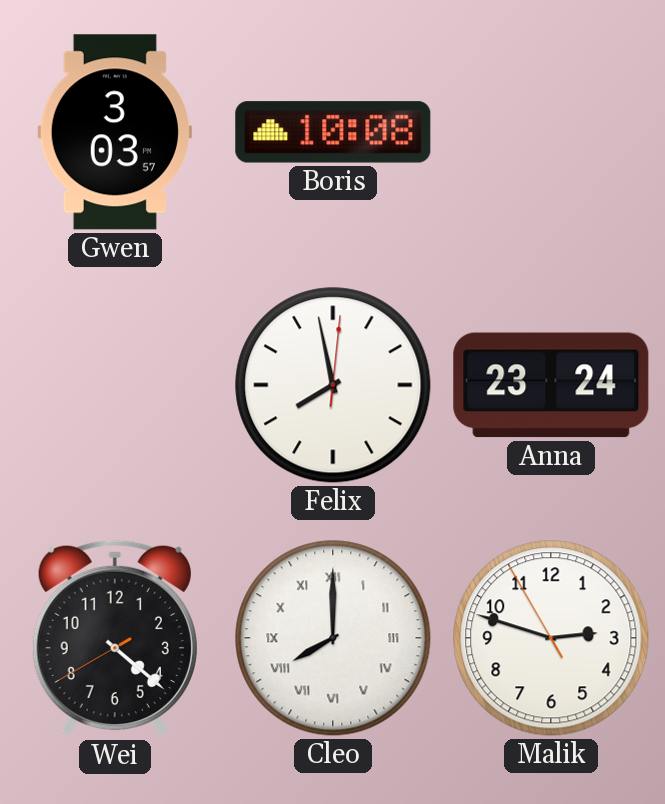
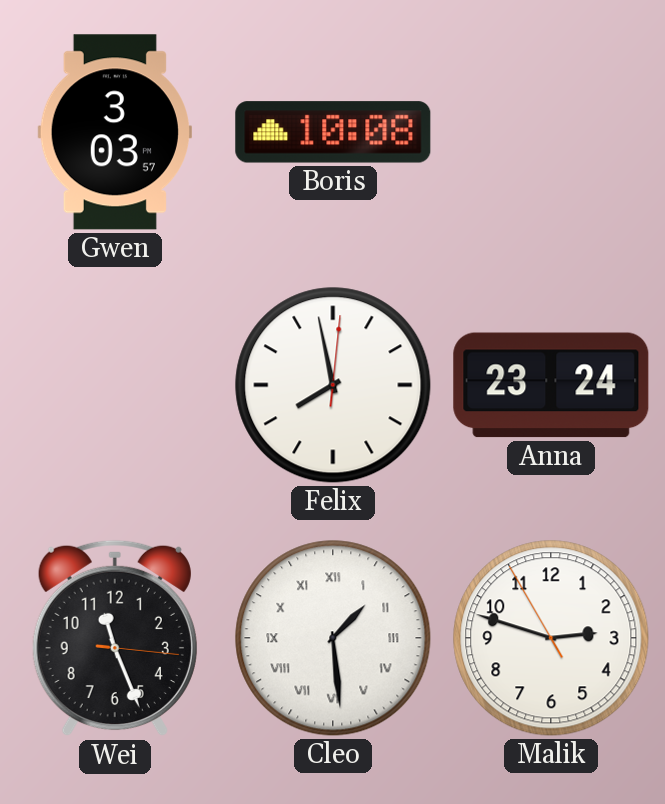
Wei: 4:21 -> 11:26
Cleo: 8:00 -> 1:29
